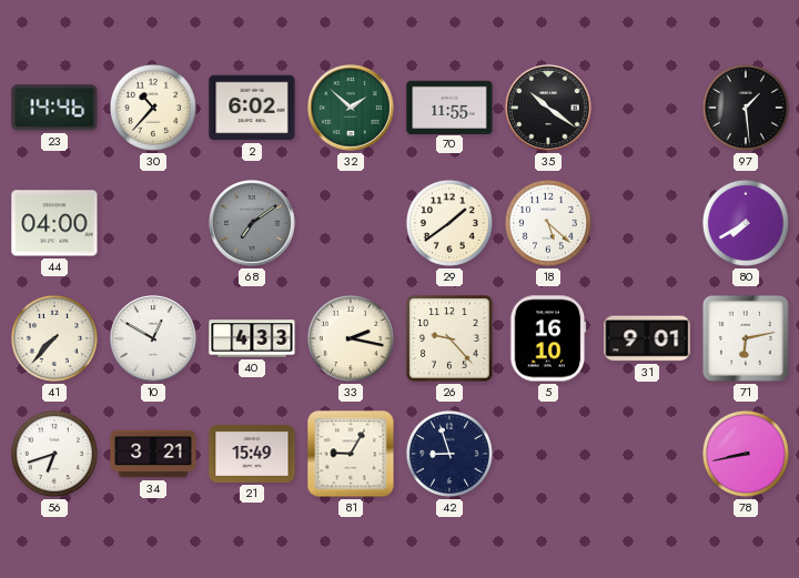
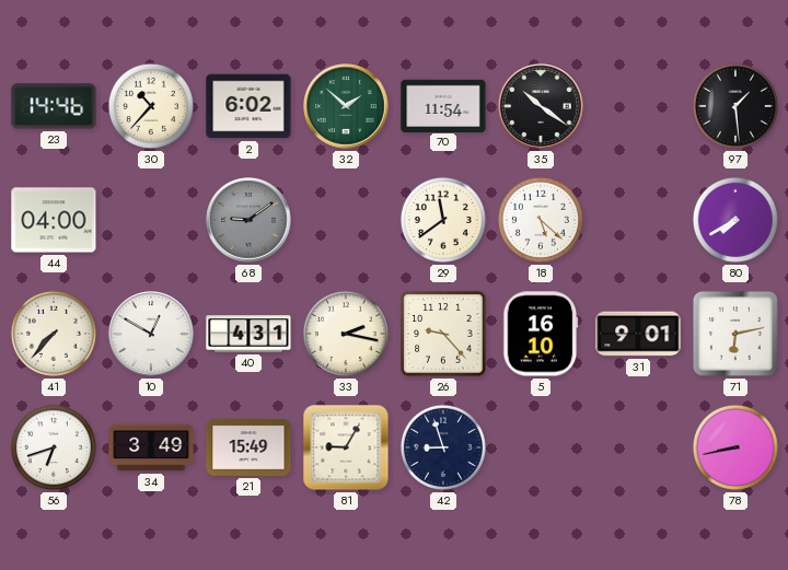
70: 11:55 -> 11:54
68: 7:09 -> 9:09
29: 1:39 -> 11:39
40: 4:33 -> 4:31
34: 3:21 -> 3:49
